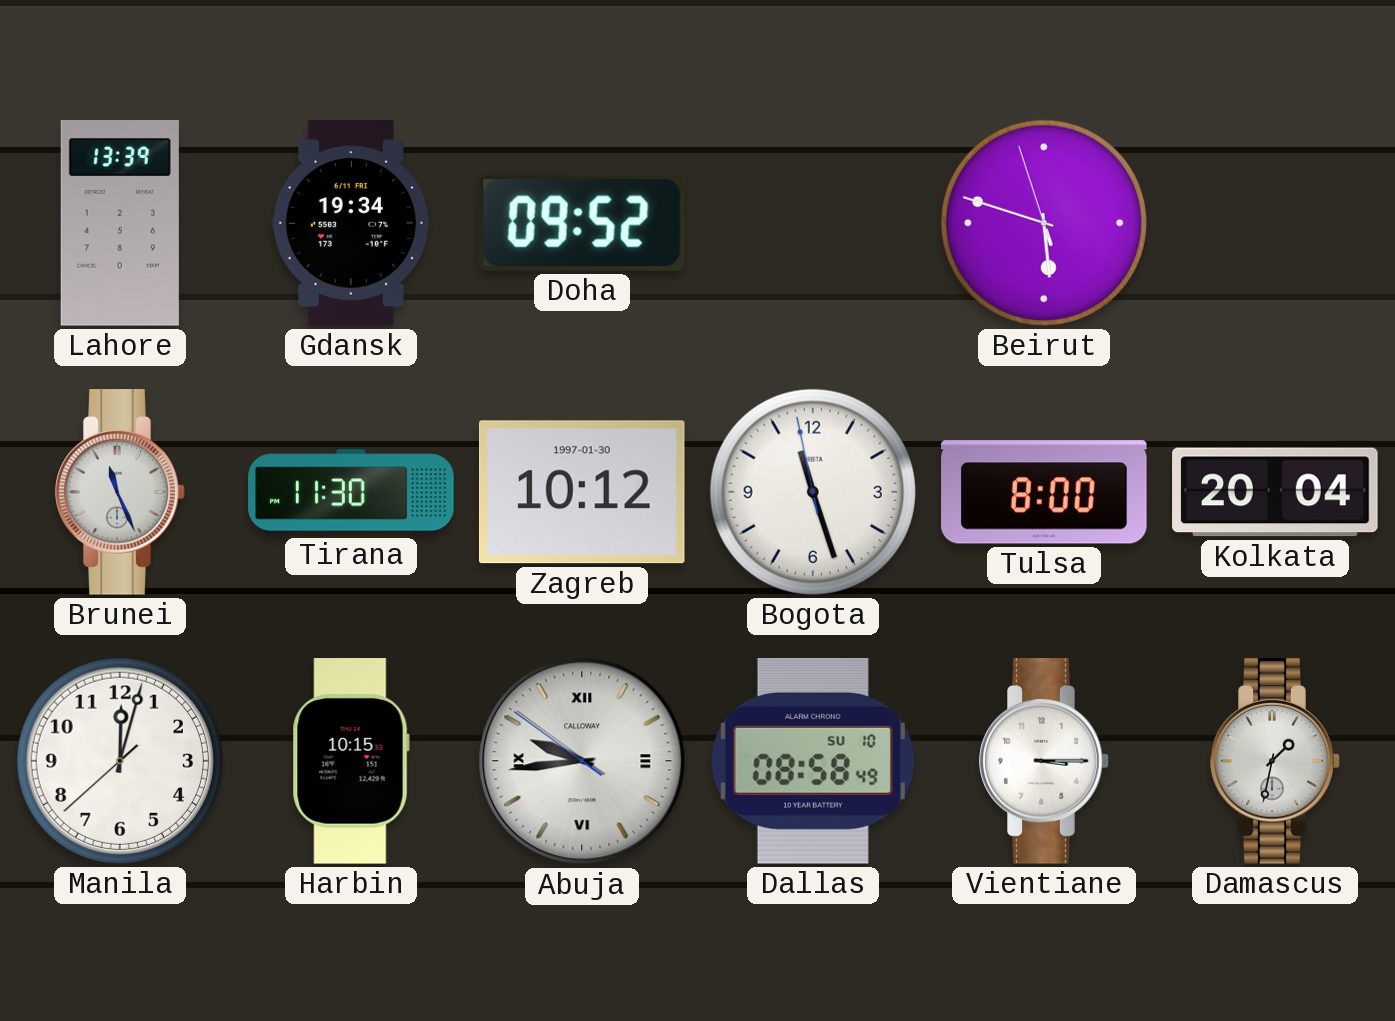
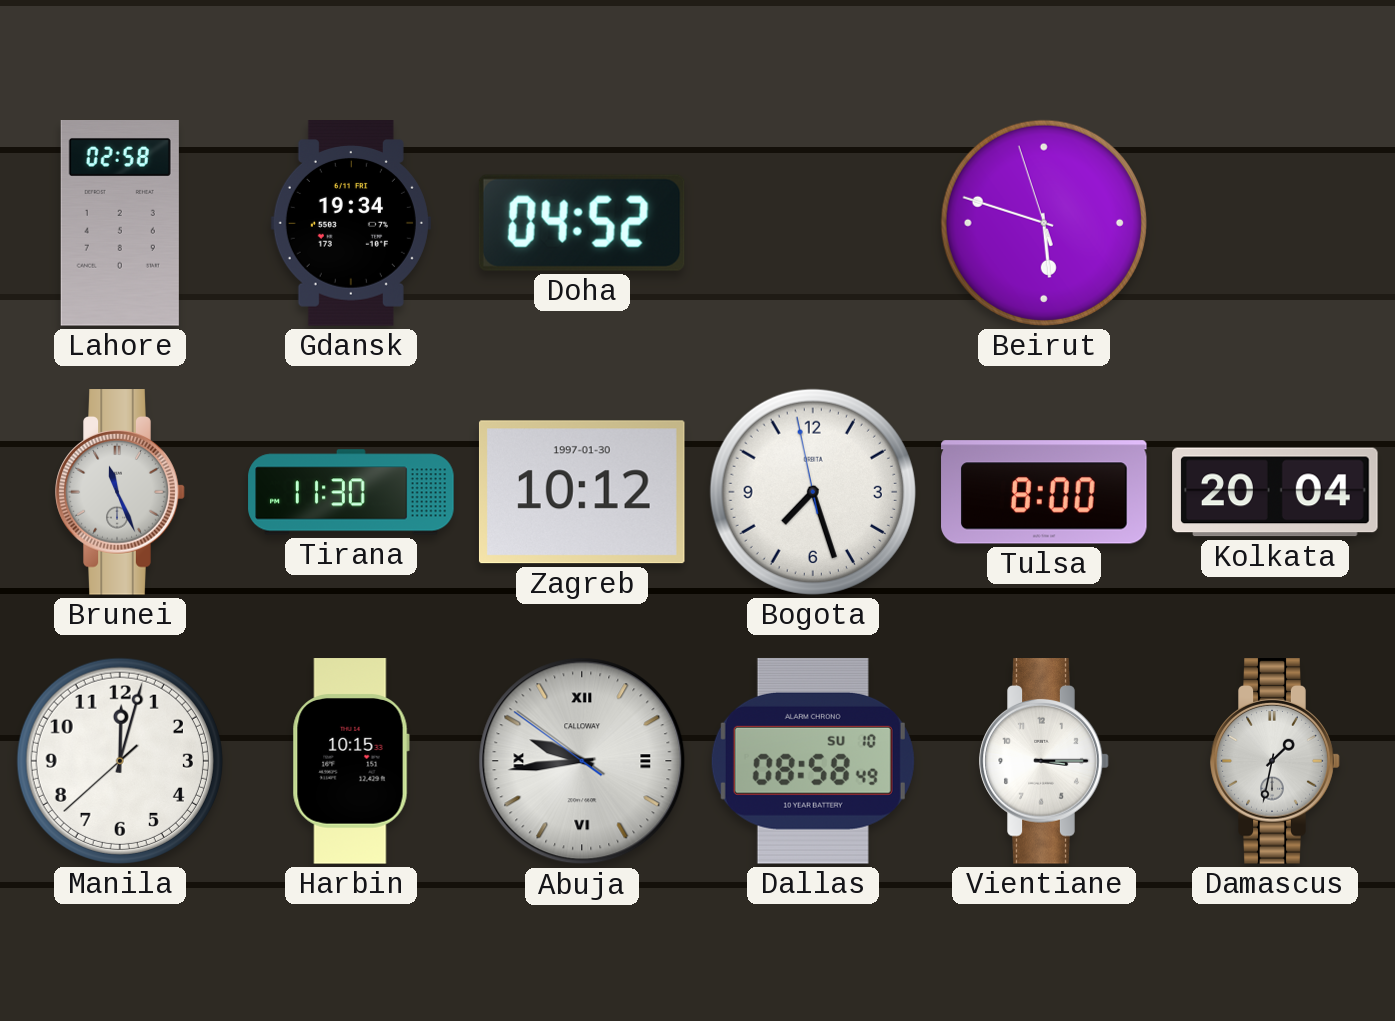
Lahore: 13:39 -> 02:58
Doha: 09:52 -> 04:52
Bogota: 11:26 -> 7:26
